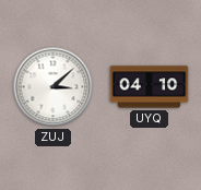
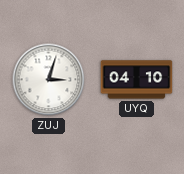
ZUJ: 3:08 -> 3:03
